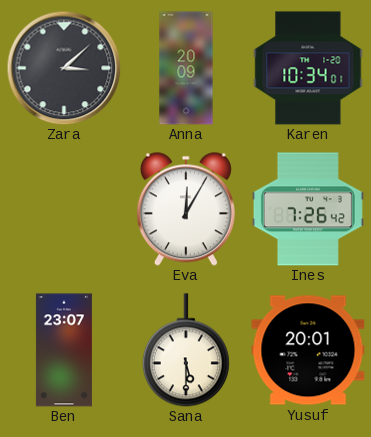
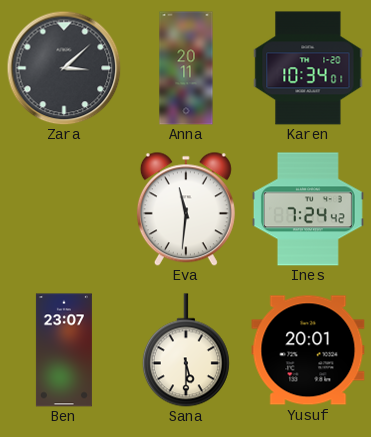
Anna: 20:09 -> 20:11
Eva: 12:05 -> 11:31
Ines: 7:26 -> 7:24
